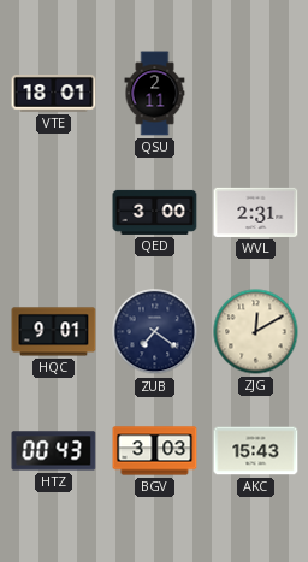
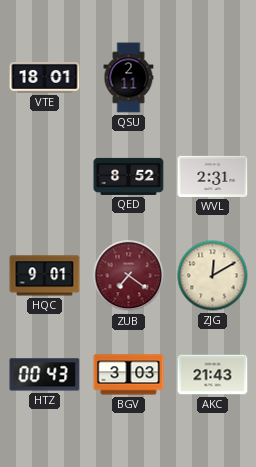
QED: 3:00 -> 8:52
ZUB dial: navy -> burgundy
AKC: 15:43 -> 21:43
